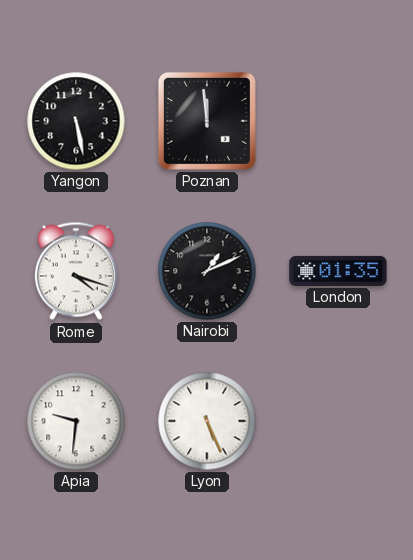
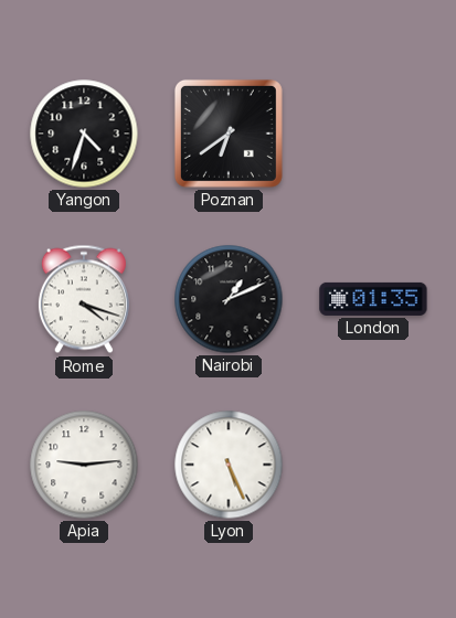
Yangon: 5:28 -> 4:33
Poznan: 11:59 -> 6:39
Apia: 9:31 -> 9:14
